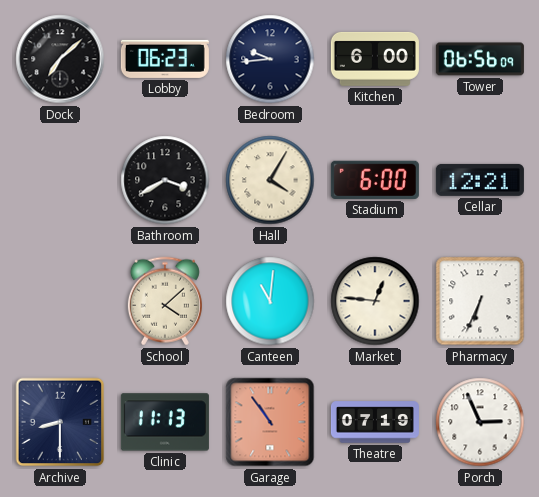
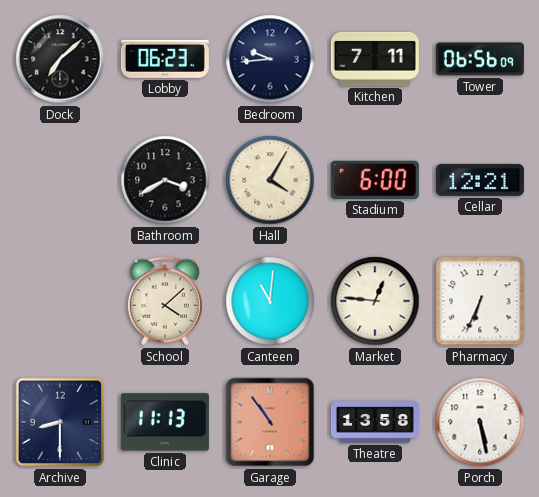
Kitchen: 6:00 -> 7:11
Theatre: 07:19 -> 13:58
Porch: 2:56 -> 5:28
